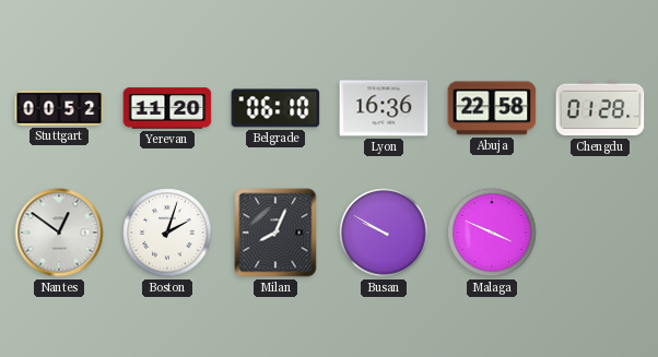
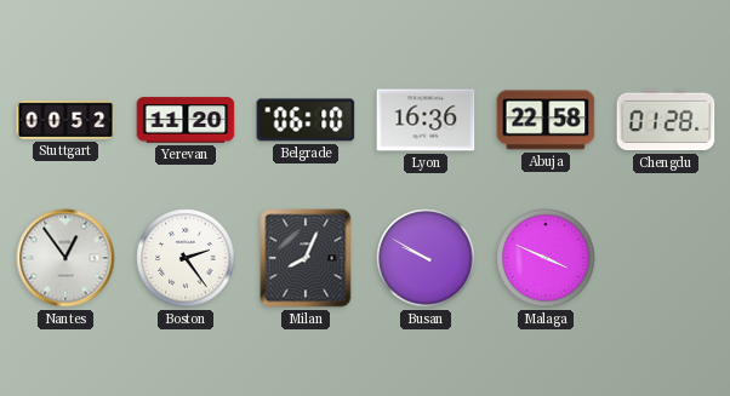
Nantes: 12:51 -> 12:54
Boston: 2:03 -> 2:24
